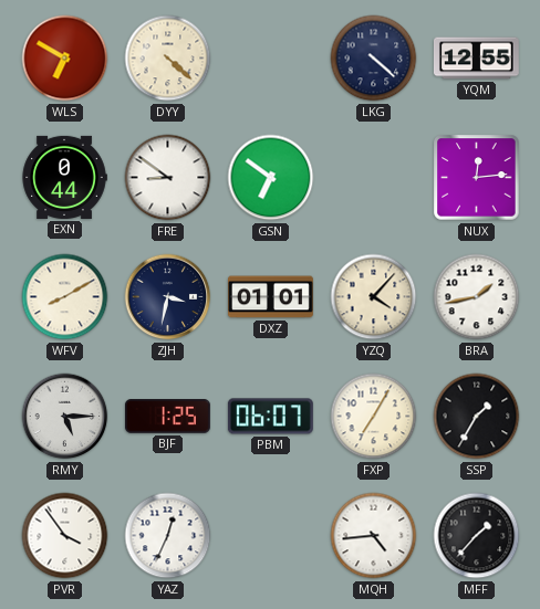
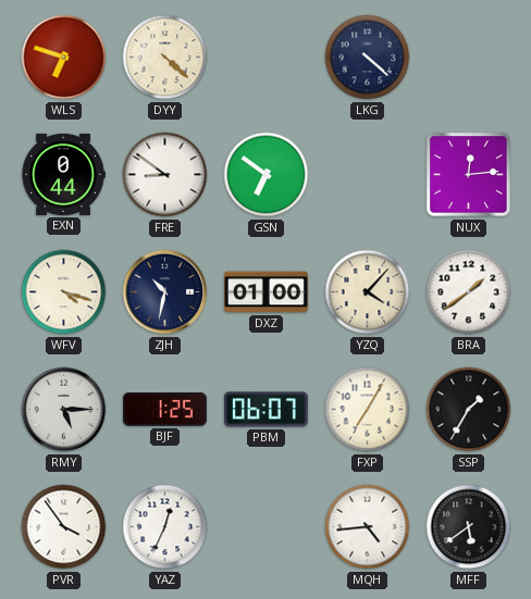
WLS: 6:50 -> 6:48
YQM: 12:55 -> none
WFV: 8:10 -> 4:18
ZJH: 3:32 -> 10:32
DXZ: 01:01 -> 01:00
BRA: 1:43 -> 1:39
MFF: 1:37 -> 5:39
